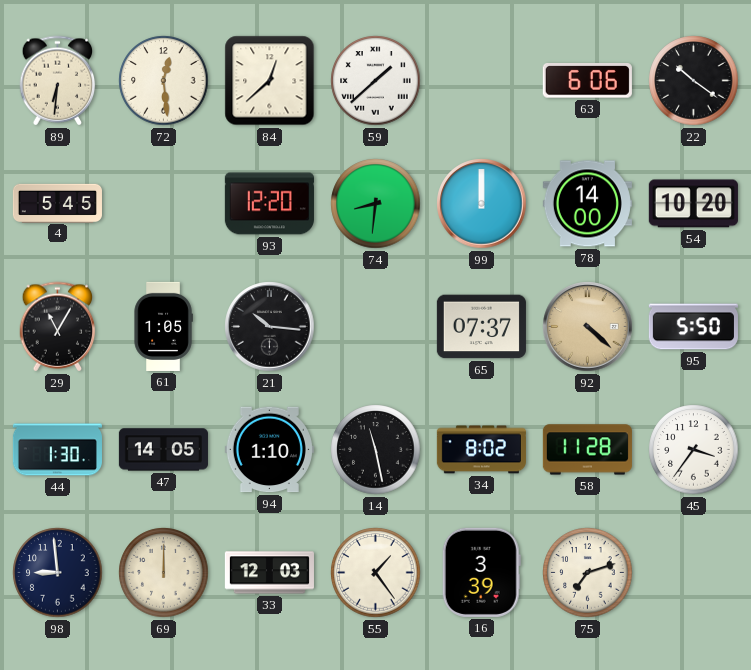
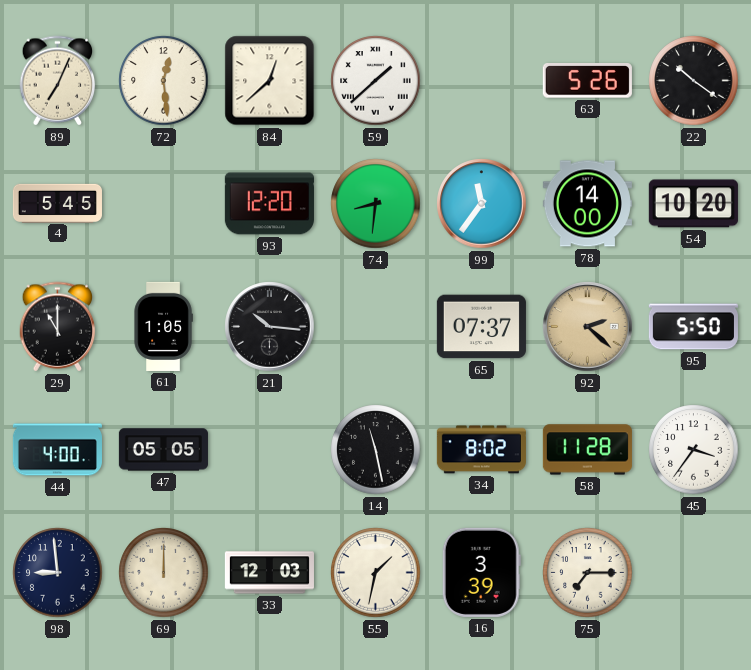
89: 6:31 -> 7:04
63: 6:06 -> 5:26
99: 12:00 -> 11:36
29: 11:05 -> 11:00
92: 4:22 -> 2:22
44: 1:30 -> 4:00
47: 14:05 -> 05:05
94: 1:10 -> none
55: 1:24 -> 1:32
75: 7:12 -> 7:15
